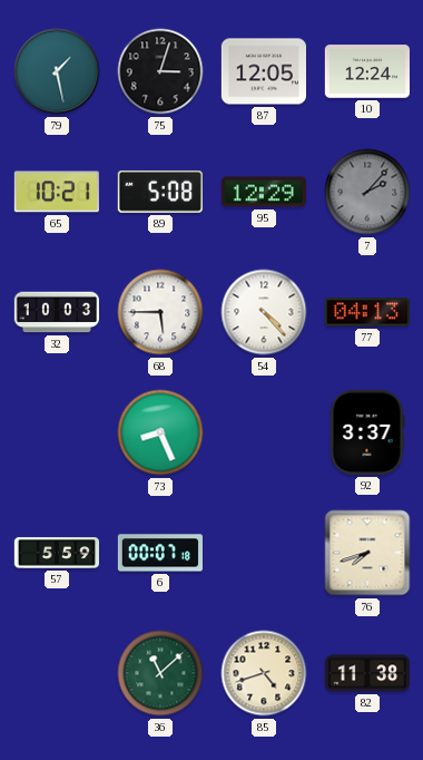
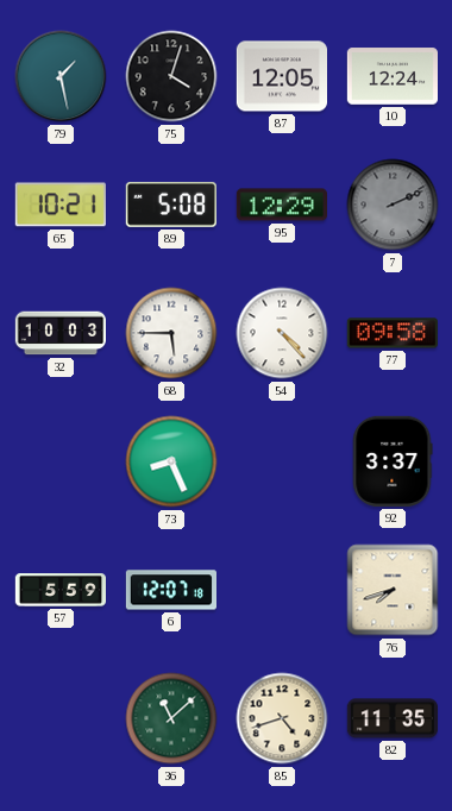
75: 3:03 -> 4:03
7: 2:07 -> 2:11
77: 04:13 -> 09:58
6: 00:07 -> 12:07
82: 11:38 -> 11:35
